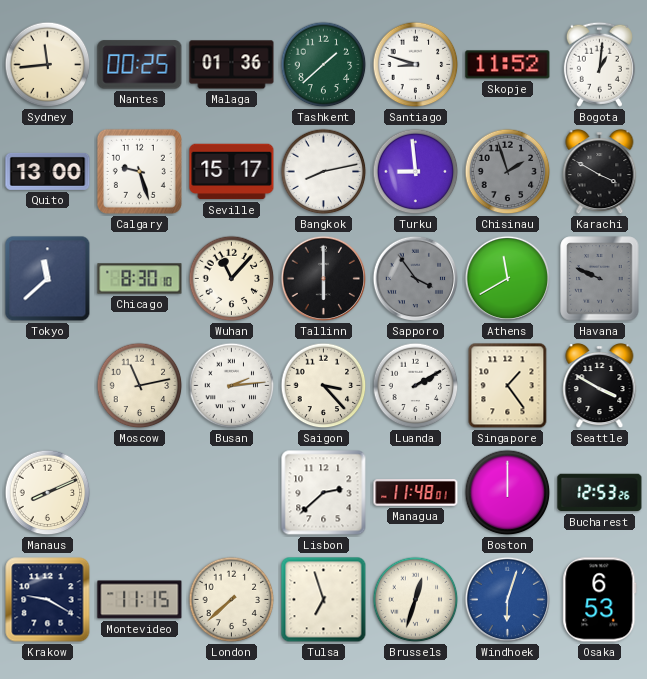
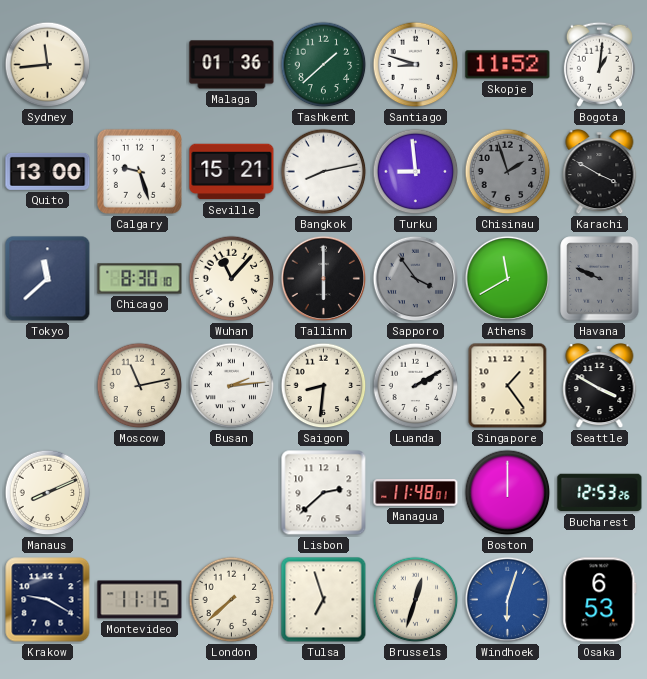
Nantes: 00:25 -> none
Seville: 15:17 -> 15:21
Saigon: 3:23 -> 8:31
